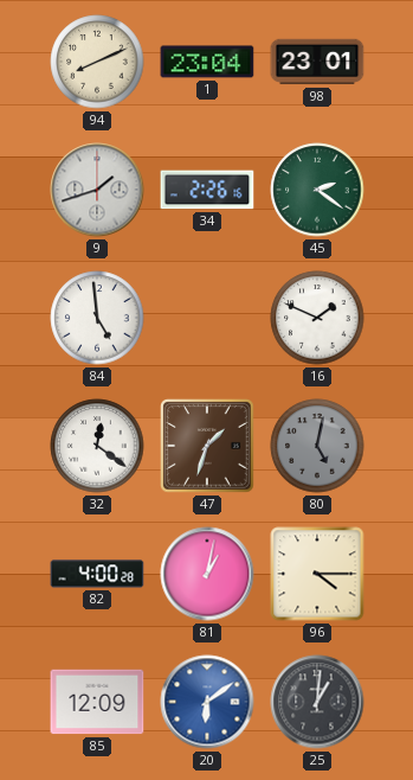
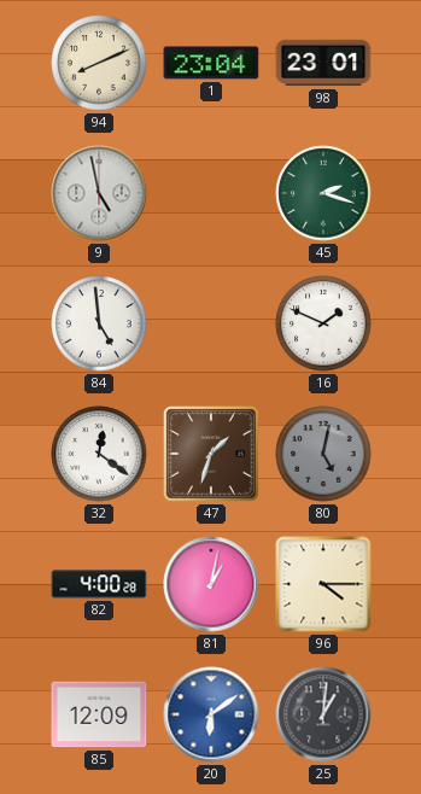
9: 1:42 -> 4:58
34: 2:26 -> none
45: 2:21 -> 2:18
